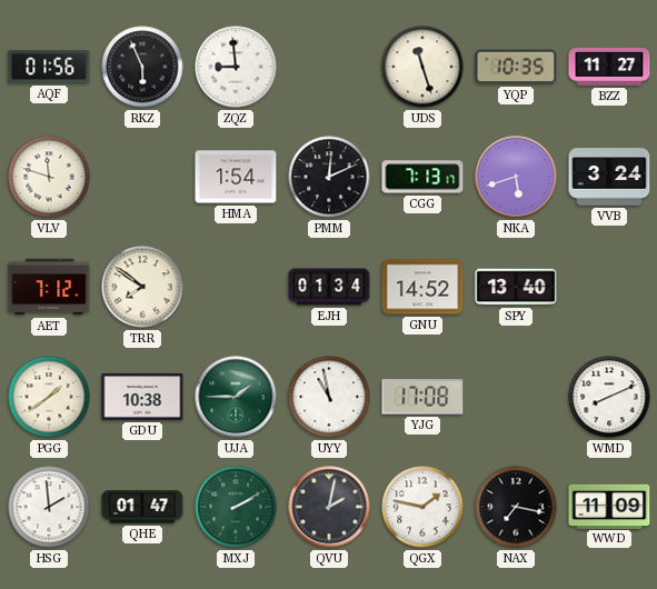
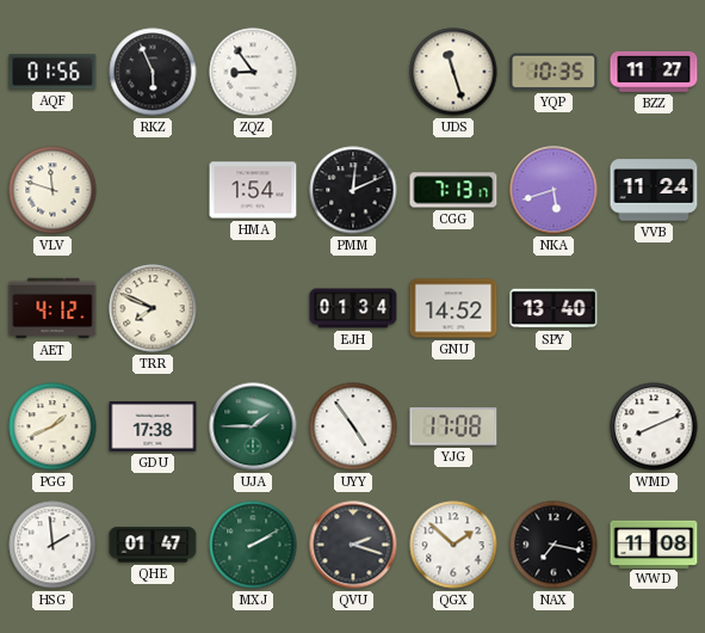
ZQZ: 8:59 -> 8:54
VVB: 3:24 -> 11:24
AET: 7:12 -> 4:12
TRR: 7:51 -> 7:49
PGG: 1:39 -> 1:41
GDU: 10:38 -> 17:38
UYY: 10:58 -> 4:54
QVU: 2:02 -> 2:18
QGX: 1:47 -> 1:52
WWD: 11:09 -> 11:08
